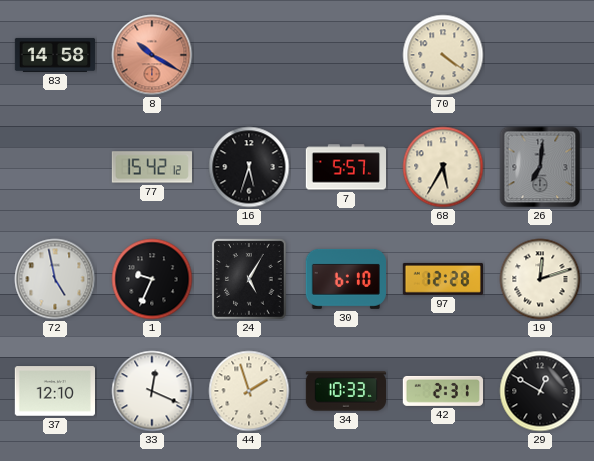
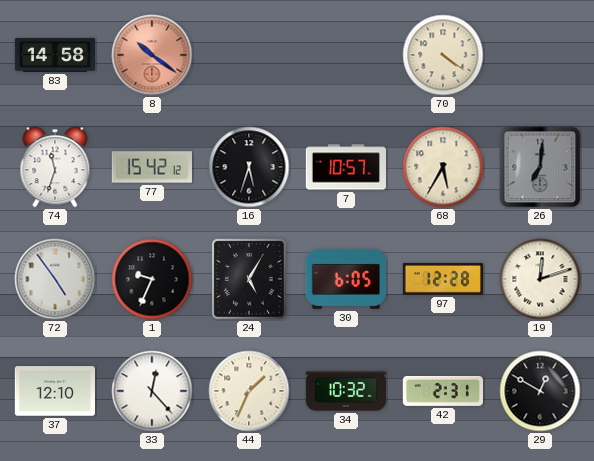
8: 10:20 -> 10:21
74: none -> 11:33
7: 5:57 -> 10:57
72: 4:58 -> 4:54
30: 6:10 -> 6:05
33: 12:19 -> 12:23
44: 1:57 -> 1:34
34: 10:33 -> 10:32
